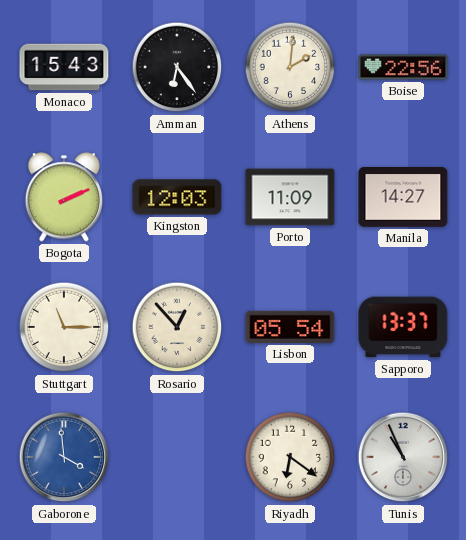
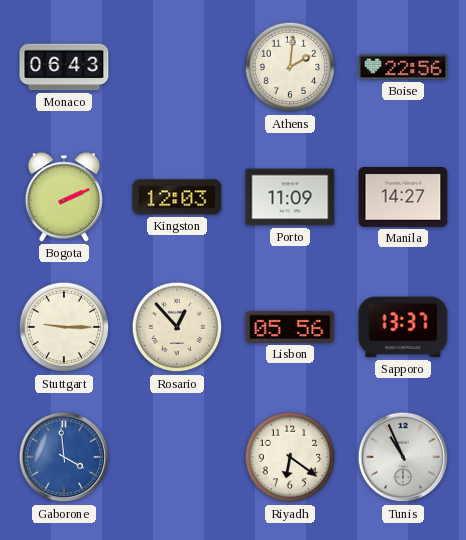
Monaco: 15:43 -> 06:43
Amman: 6:24 -> none
Stuttgart: 11:15 -> 9:15
Lisbon: 05:54 -> 05:56
